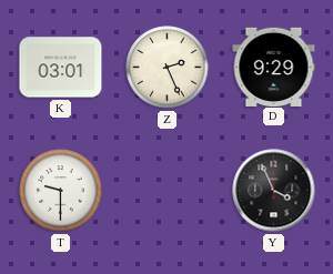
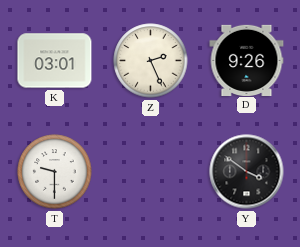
D: 9:29 -> 9:26
Y: 3:56 -> 3:51
